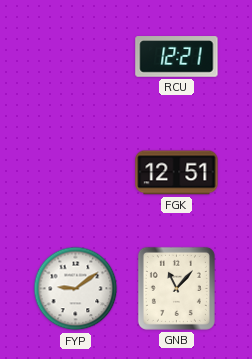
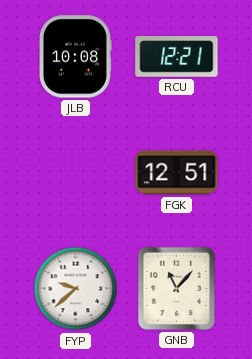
JLB: none -> 10:08
FYP: 9:09 -> 9:38
